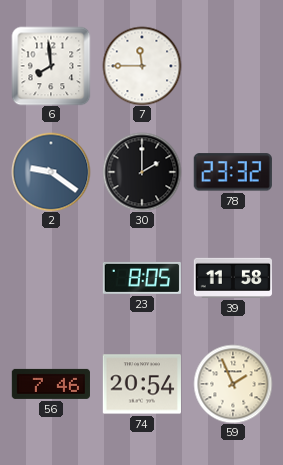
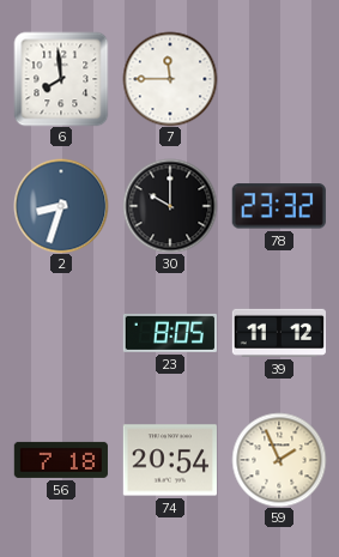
2: 9:21 -> 8:33
30: 2:00 -> 10:00
39: 11:58 -> 11:12
56: 7:46 -> 7:18
